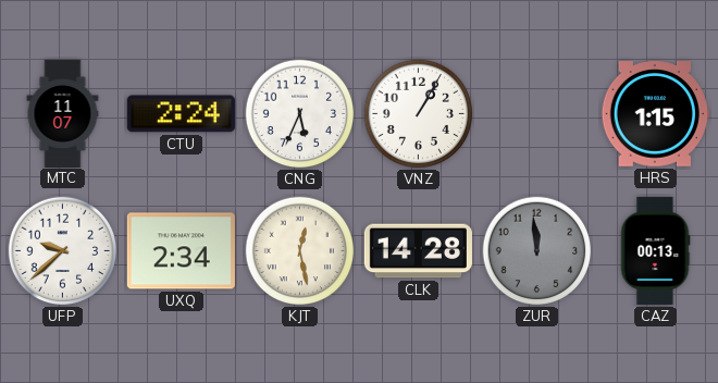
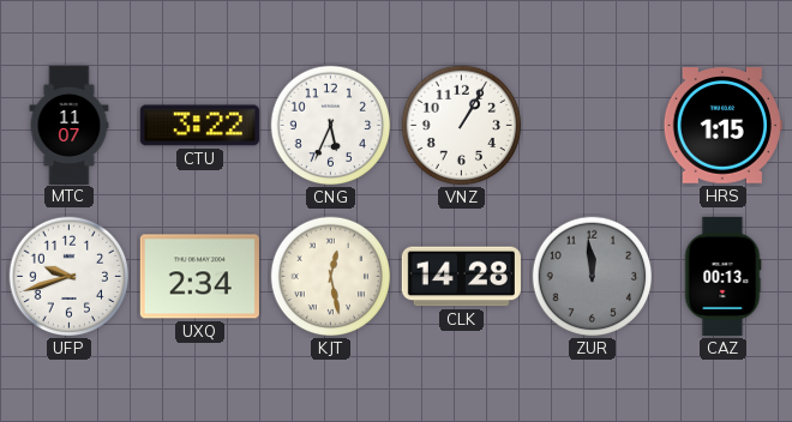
CTU: 2:24 -> 3:22
UFP: 9:38 -> 9:42
